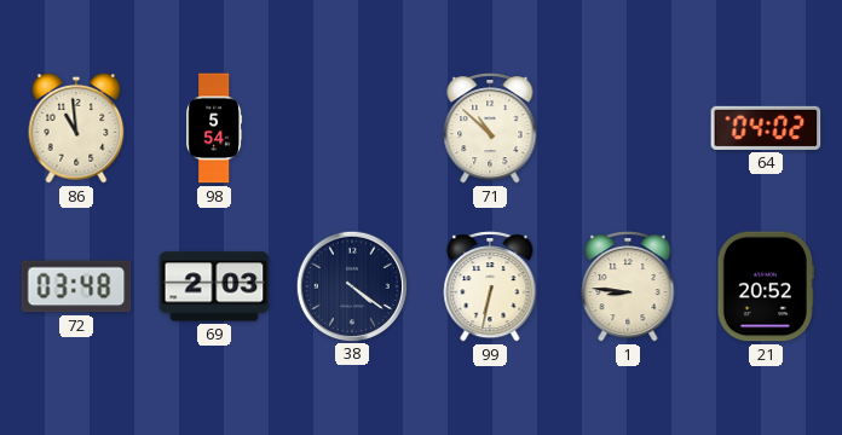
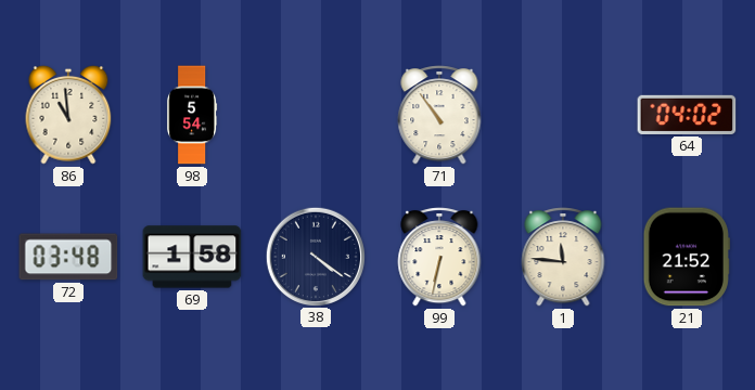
71: 10:52 -> 10:54
69: 2:03 -> 1:58
1: 8:46 -> 11:46
21: 20:52 -> 21:52
